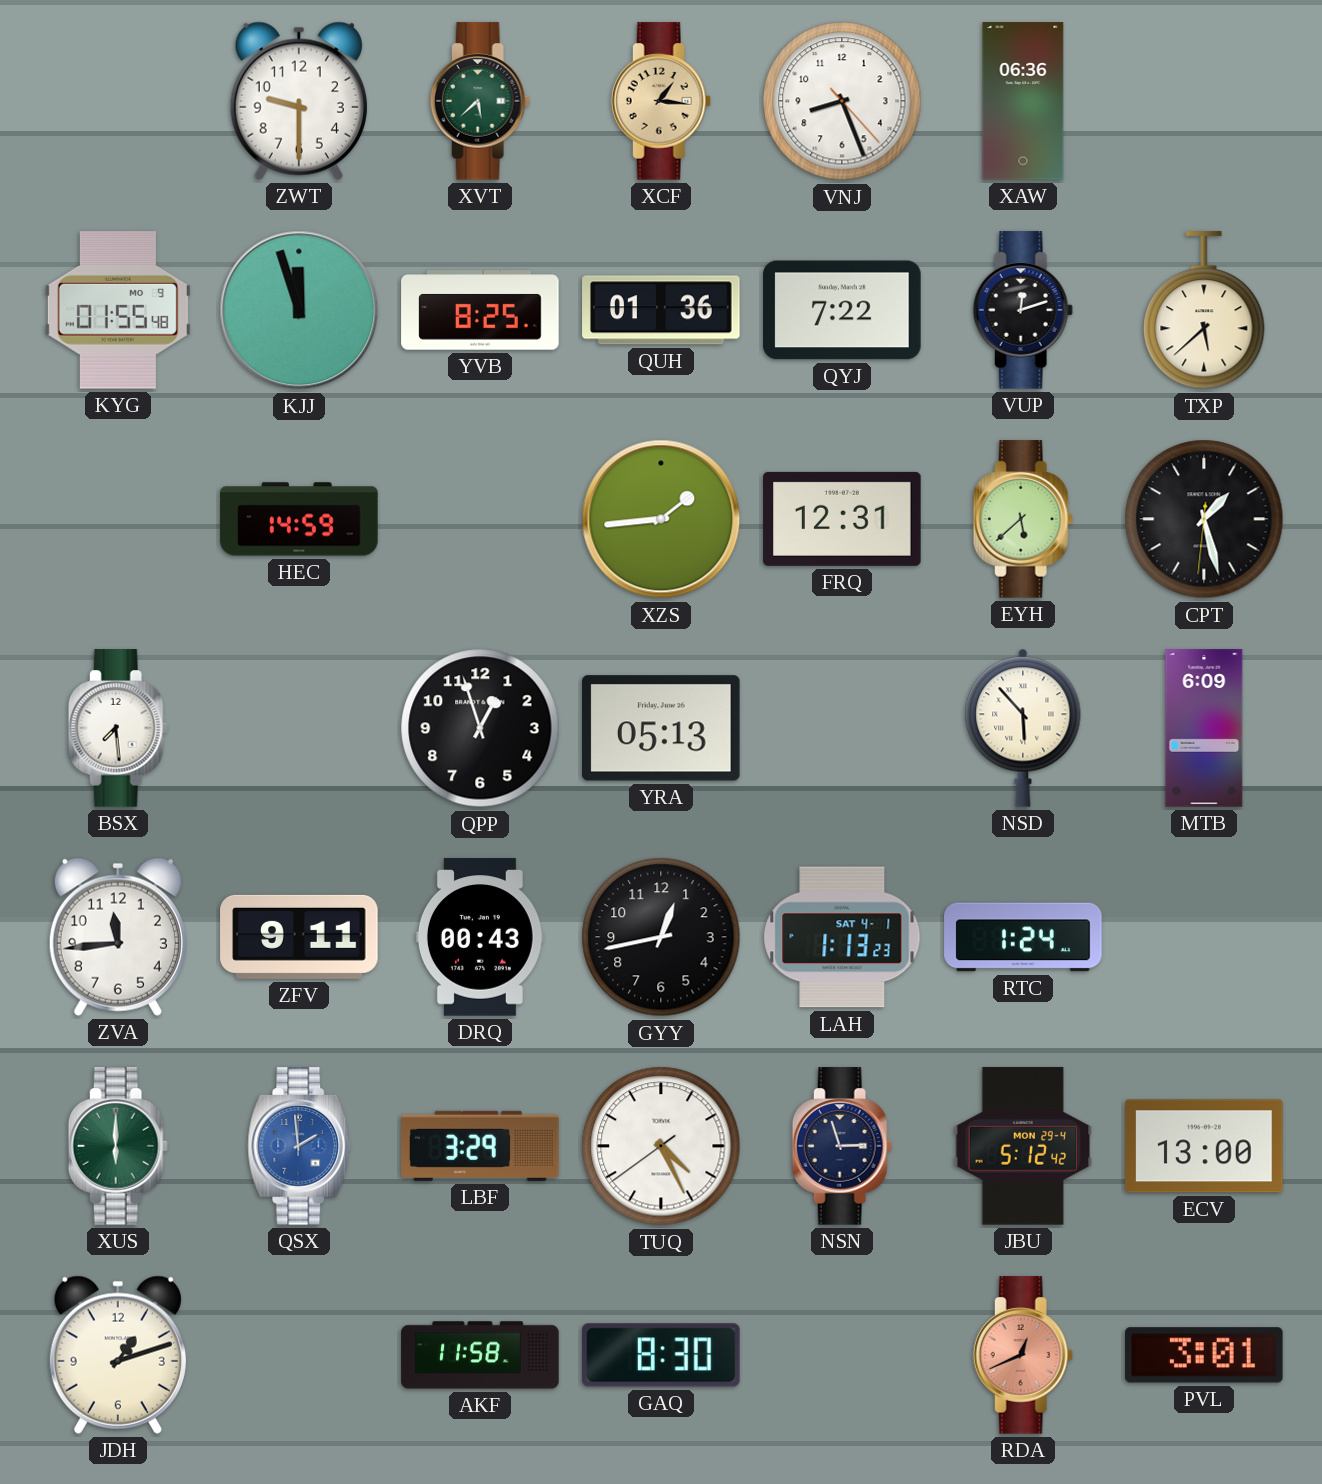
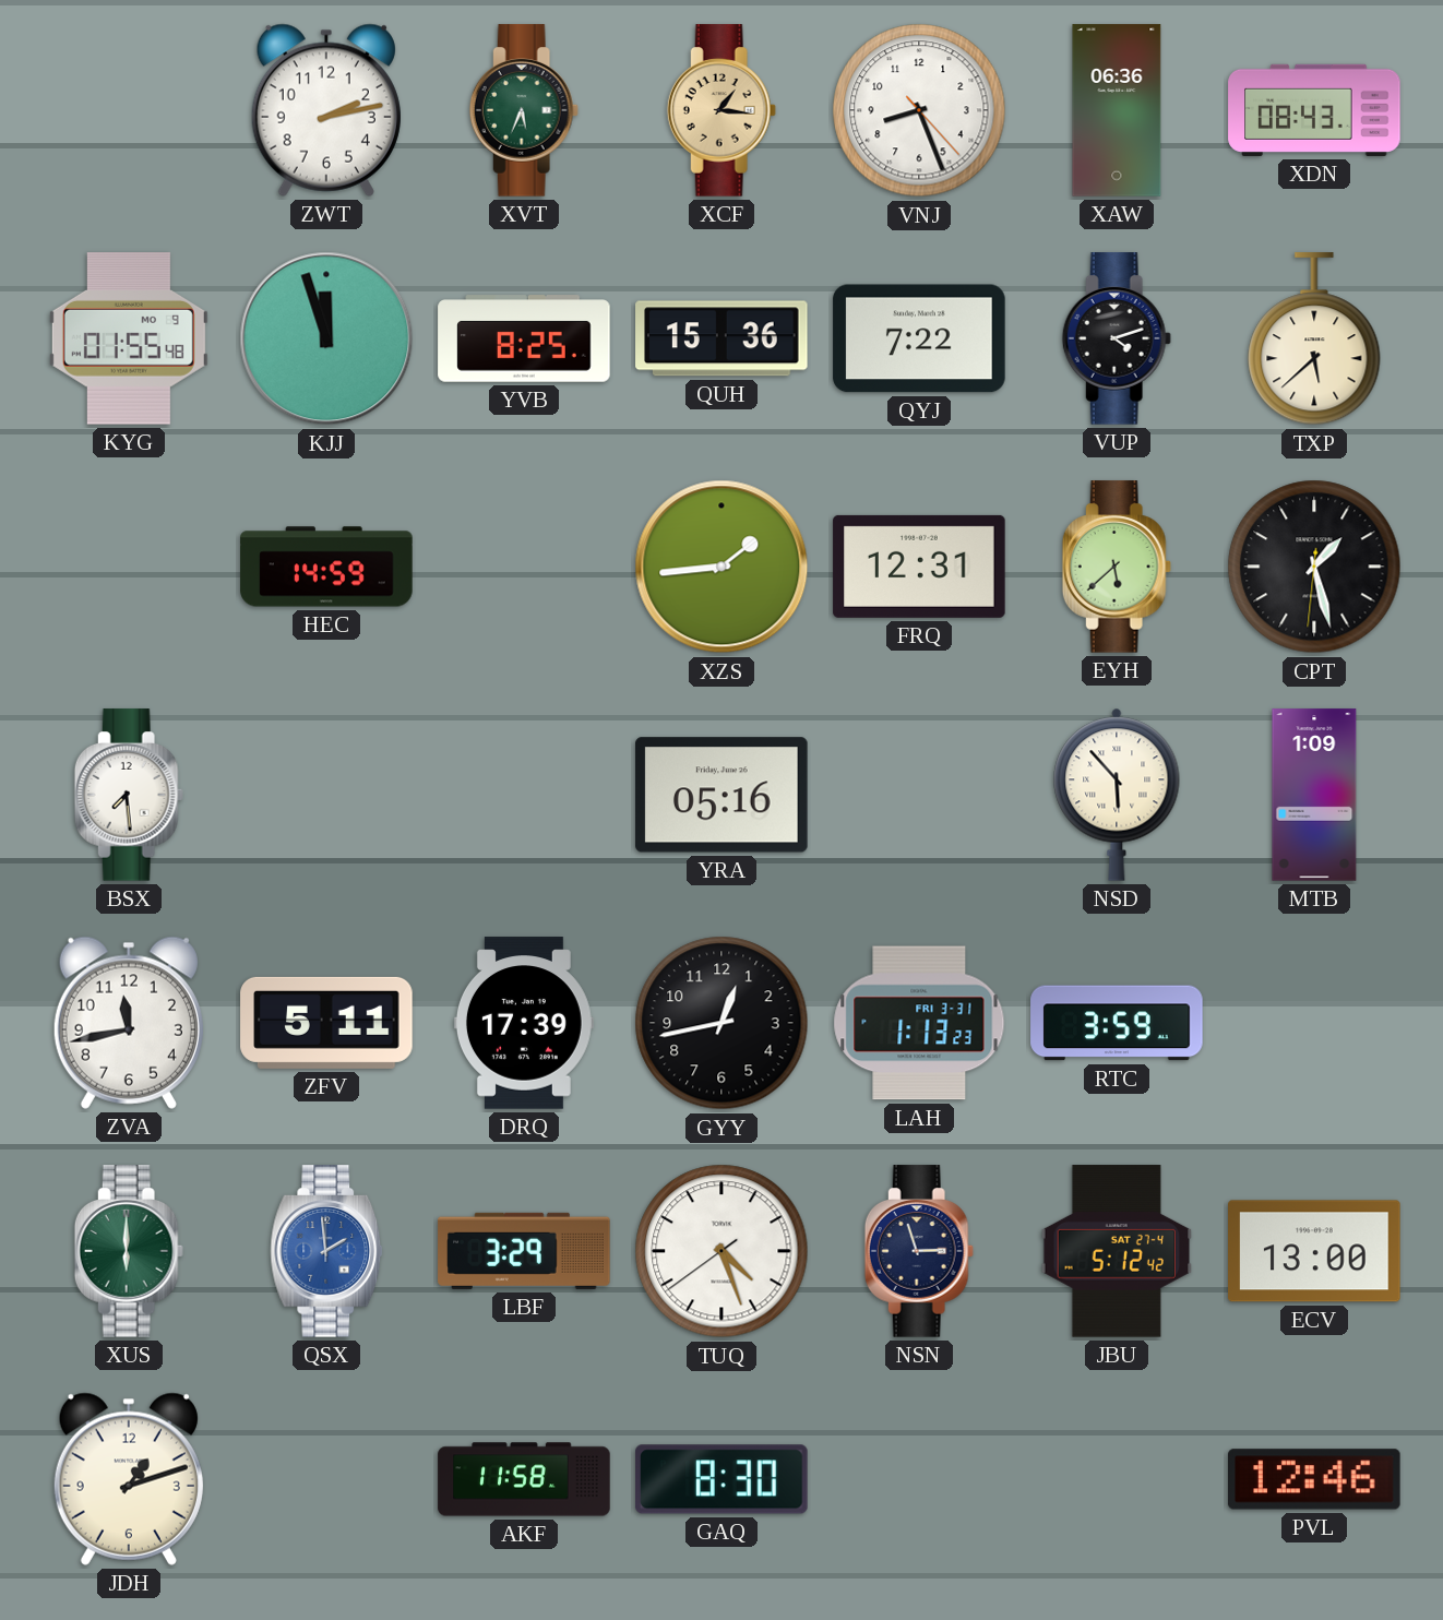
ZWT: 9:30 -> 2:13
XVT: 5:38 -> 5:34
XDN: none -> 08:43
QUH: 01:36 -> 15:36
VUP: 12:12 -> 4:12
QPP: 12:57 -> none
YRA: 05:13 -> 05:16
MTB: 6:09 -> 1:09
ZVA: 11:44 -> 11:43
ZFV: 9:11 -> 5:11
DRQ: 00:43 -> 17:39
LAH date: SAT 4-1 -> FRI 3-31
RTC: 1:24 -> 3:59
TUQ: 4:25 -> 4:26
JBU date: MON 29-4 -> SAT 27-4
RDA: 12:41 -> none
PVL: 3:01 -> 12:46
